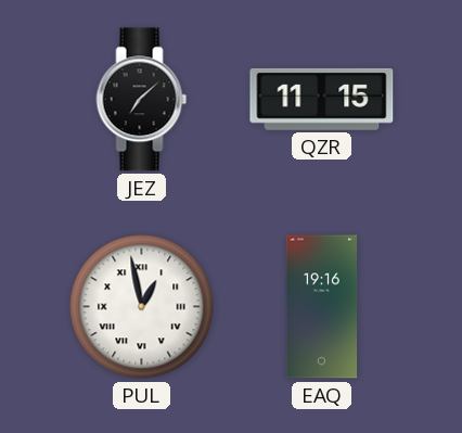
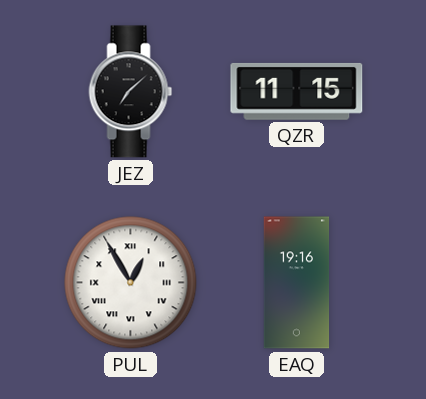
PUL: 12:58 -> 12:55
